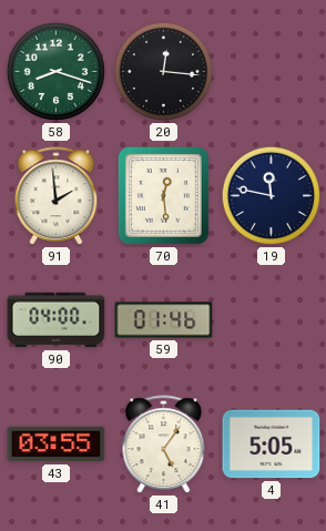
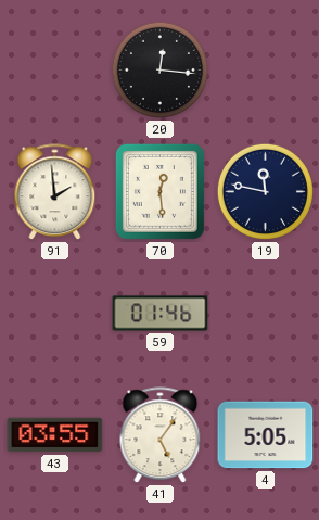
58: 8:18 -> none
90: 04:00 -> none
